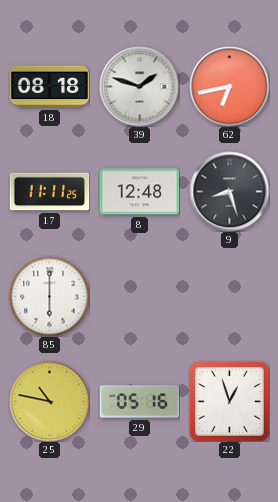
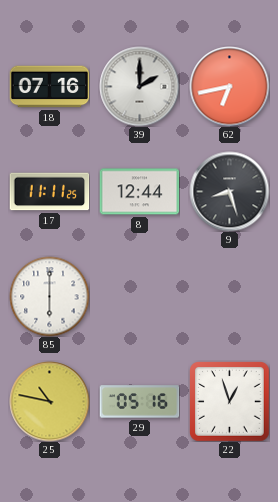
18: 08:18 -> 07:16
39: 1:48 -> 2:00
8: 12:48 -> 12:44
